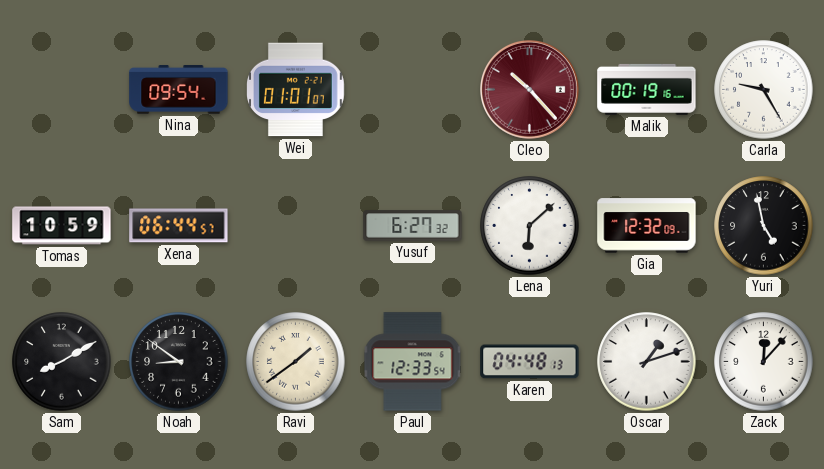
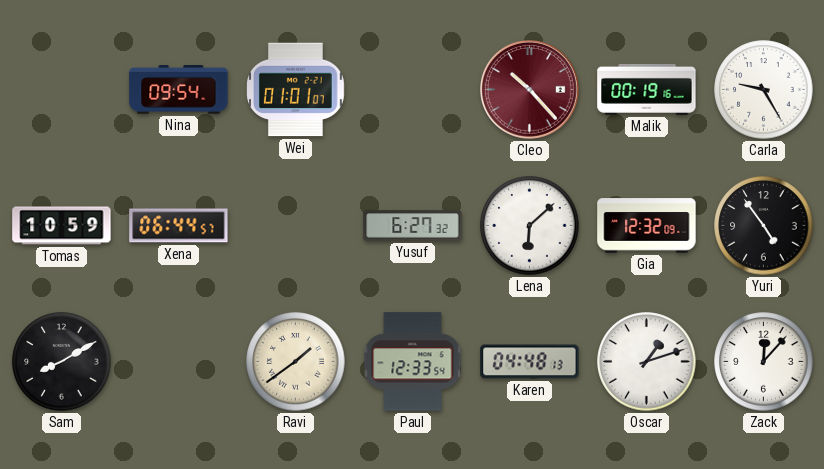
Yuri: 4:58 -> 4:54
Noah: 8:51 -> none
